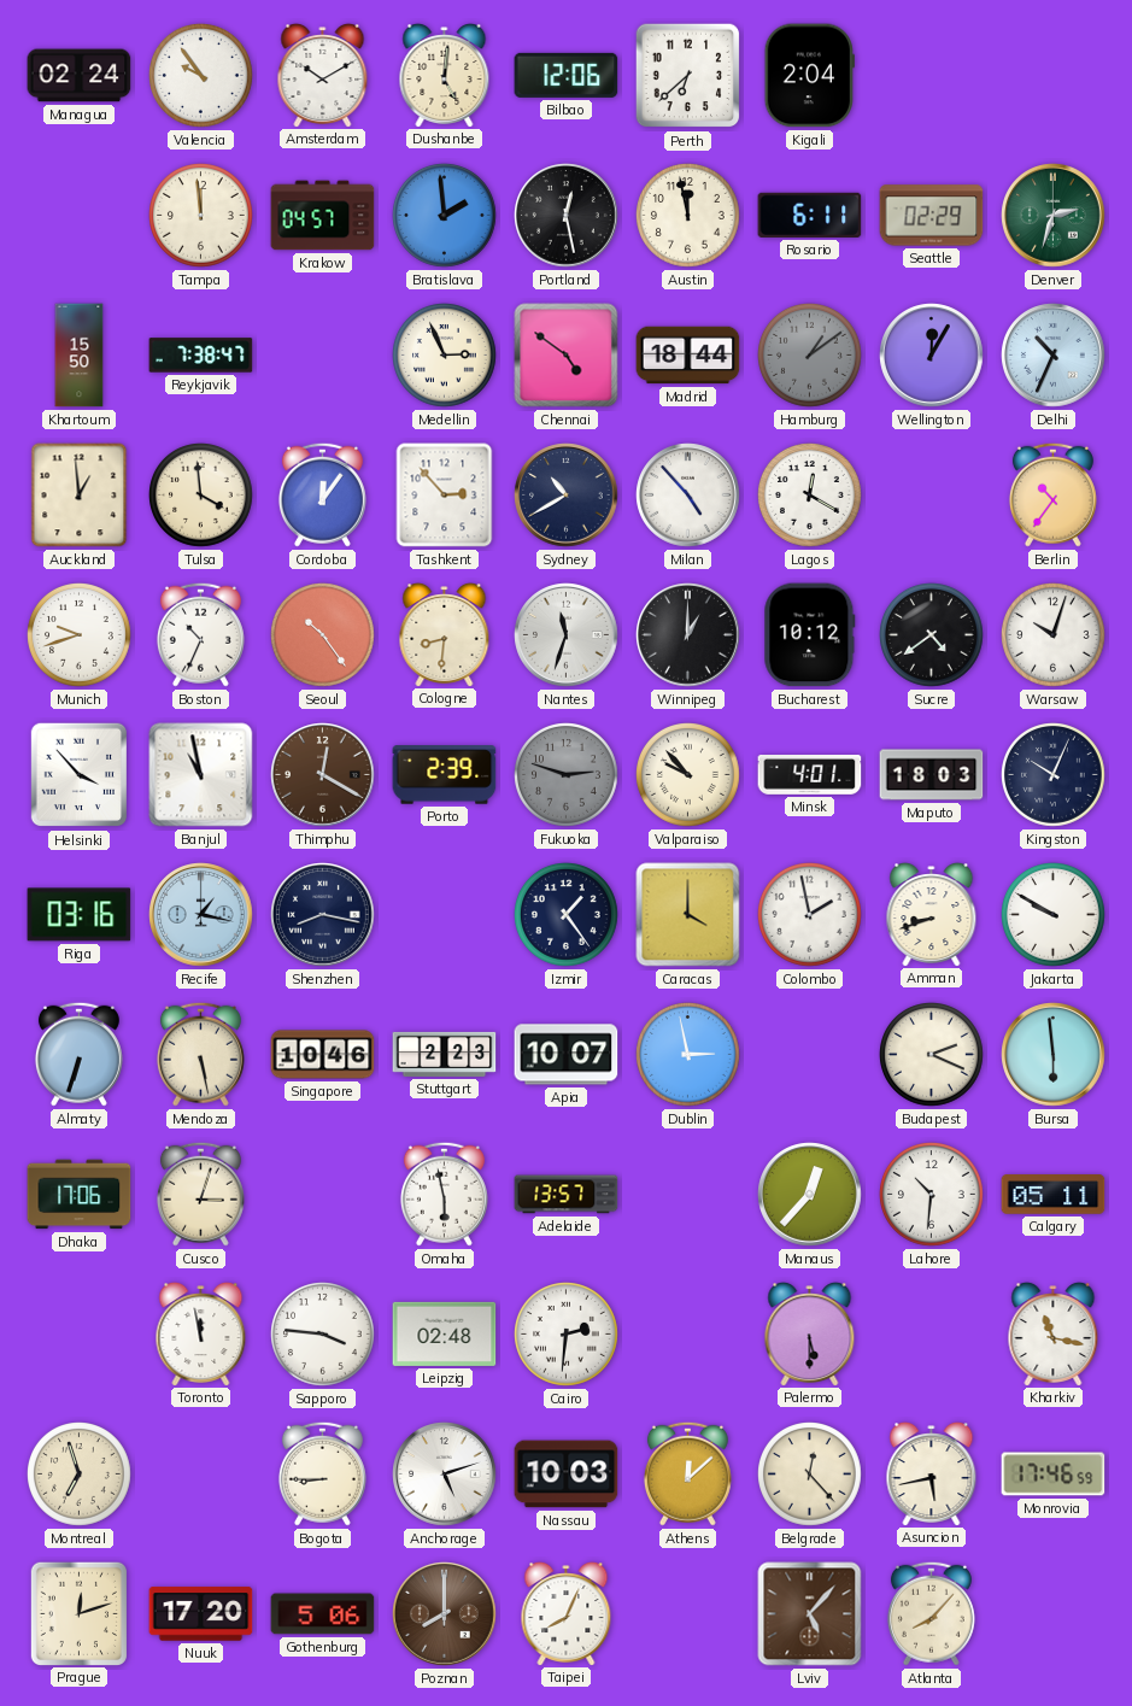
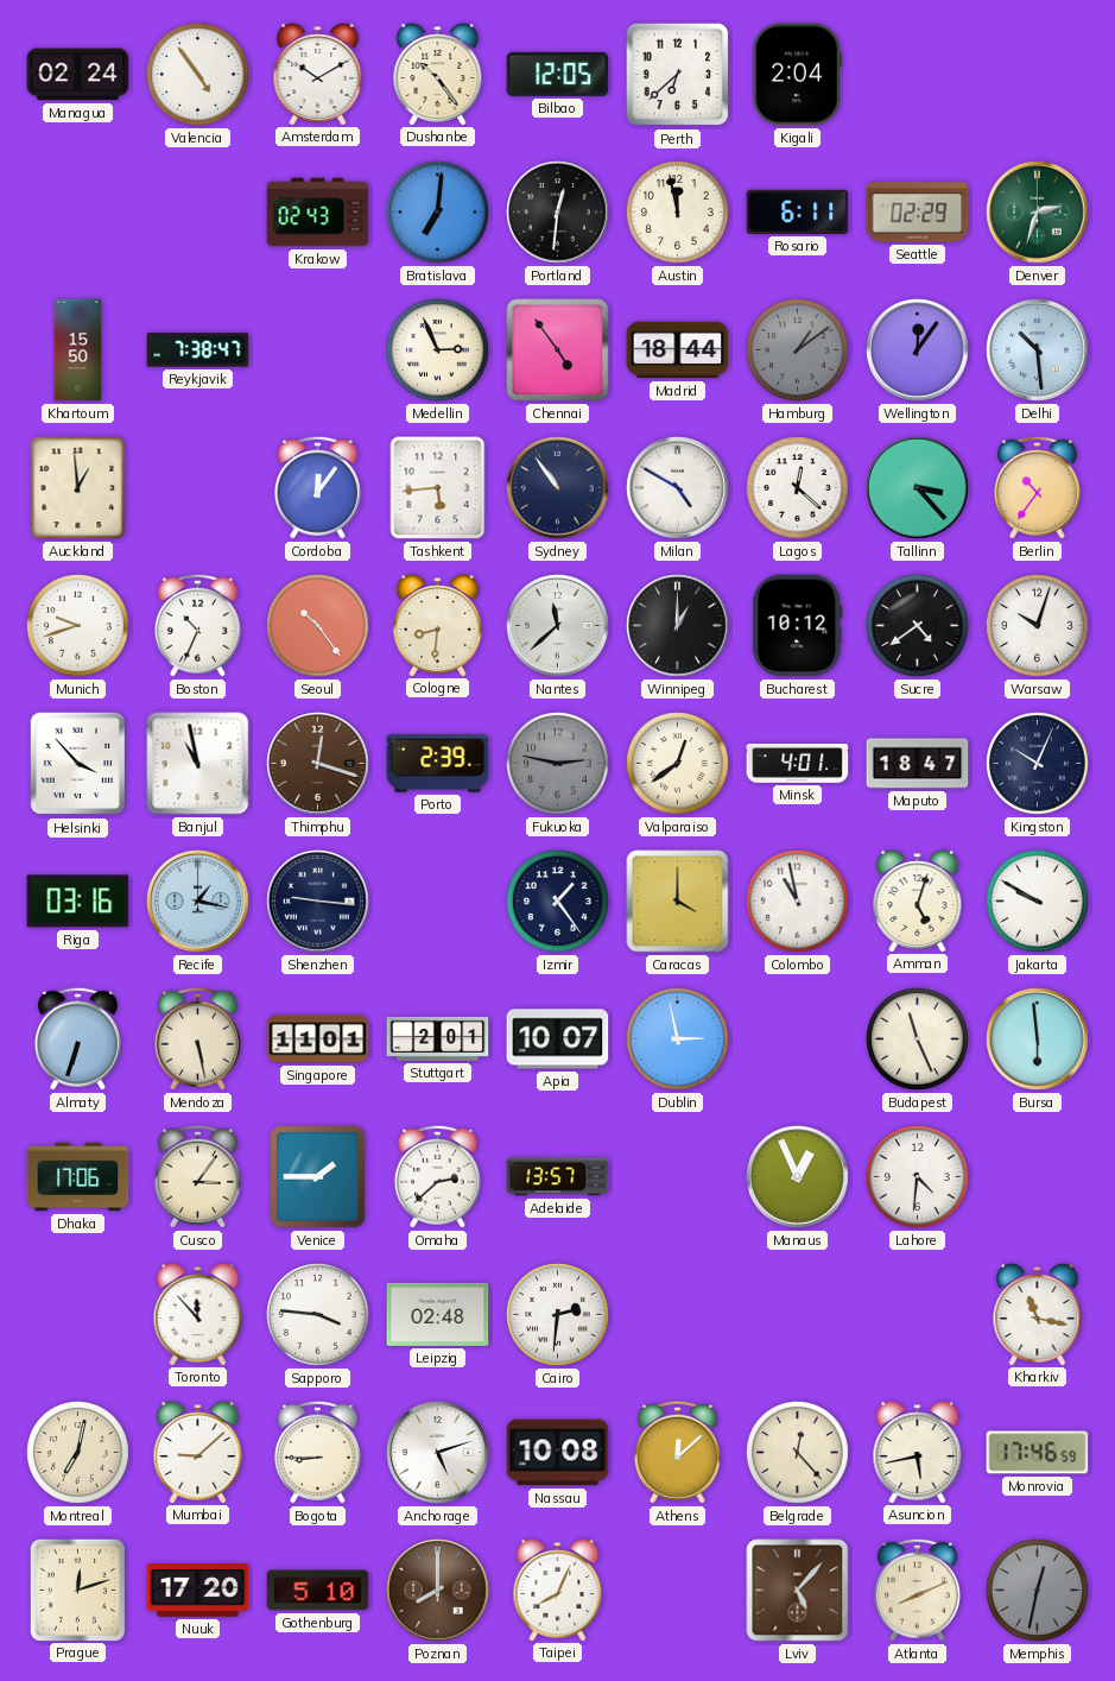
Valencia: 9:54 -> 4:54
Dushanbe: 5:01 -> 10:24
Bilbao: 12:06 -> 12:05
Tampa: 11:59 -> none
Krakow: 04:57 -> 02:43
Bratislava: 1:59 -> 7:01
Portland: 12:28 -> 12:31
Chennai: 4:51 -> 4:54
Wellington: 12:05 -> 12:06
Delhi: 10:34 -> 10:29
Tulsa: 3:59 -> none
Tashkent: 2:53 -> 5:44
Sydney: 10:40 -> 10:54
Milan: 4:53 -> 4:50
Lagos: 12:20 -> 12:22
Tallinn: none -> 3:23
Nantes: 11:33 -> 11:38
Thimphu: 12:20 -> 12:18
Fukuoka: 2:48 -> 2:47
Valparaiso: 9:53 -> 12:39
Maputo: 18:03 -> 18:47
Shenzhen: 8:17 -> 9:16
Colombo: 1:58 -> 10:58
Amman: 8:42 -> 5:03
Singapore: 10:46 -> 11:01
Stuttgart: 2:23 -> 2:01
Budapest: 2:19 -> 11:26
Cusco: 3:03 -> 3:06
Venice: none -> 1:45
Omaha: 5:58 -> 2:38
Manaus: 12:37 -> 12:56
Lahore: 10:31 -> 4:31
Calgary: 05:11 -> none
Toronto: 11:58 -> 11:53
Palermo: 5:30 -> none
Montreal: 6:57 -> 7:02
Mumbai: none -> 9:08
Nassau: 10:03 -> 10:08
Gothenburg: 5:06 -> 5:10
Atlanta: 8:07 -> 8:11
Memphis: none -> 12:32
